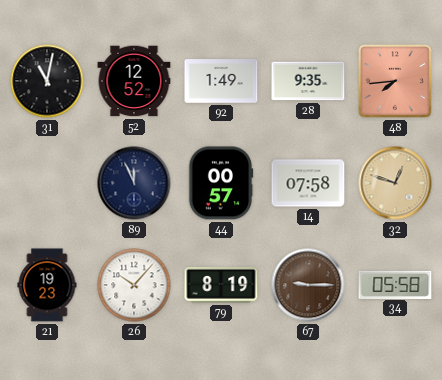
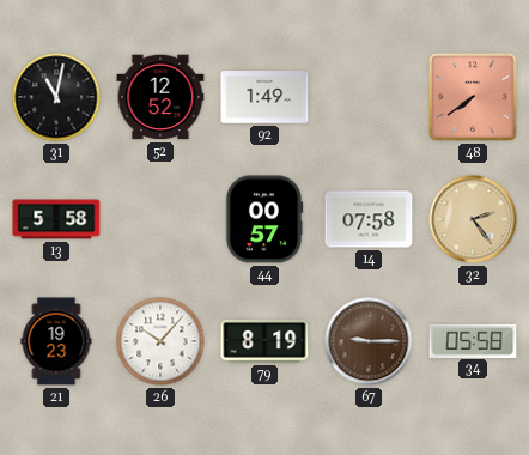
28: 9:35 -> none
48: 7:44 -> 7:39
13: none -> 5:58
89: 11:56 -> none
32: 12:48 -> 2:24
